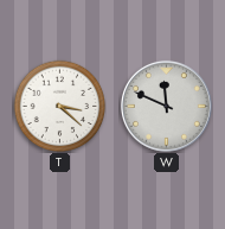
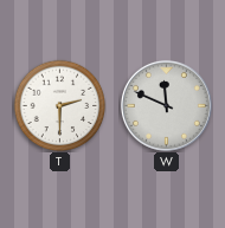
T: 3:22 -> 2:30
